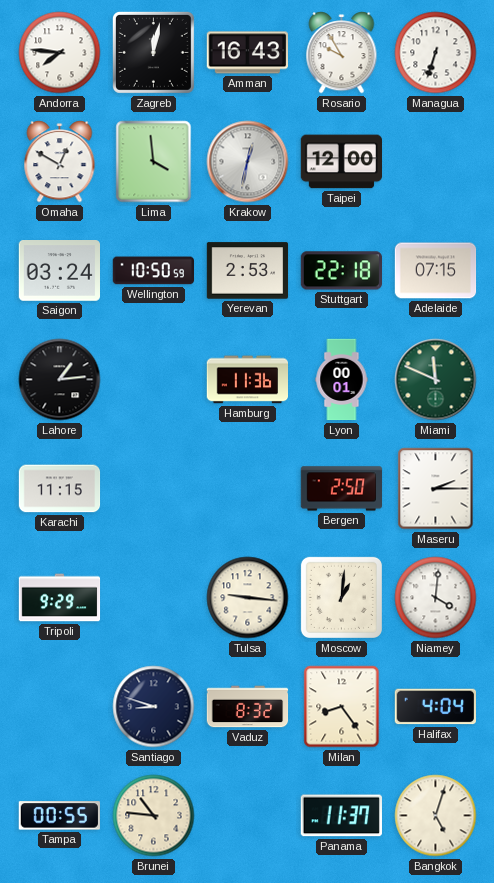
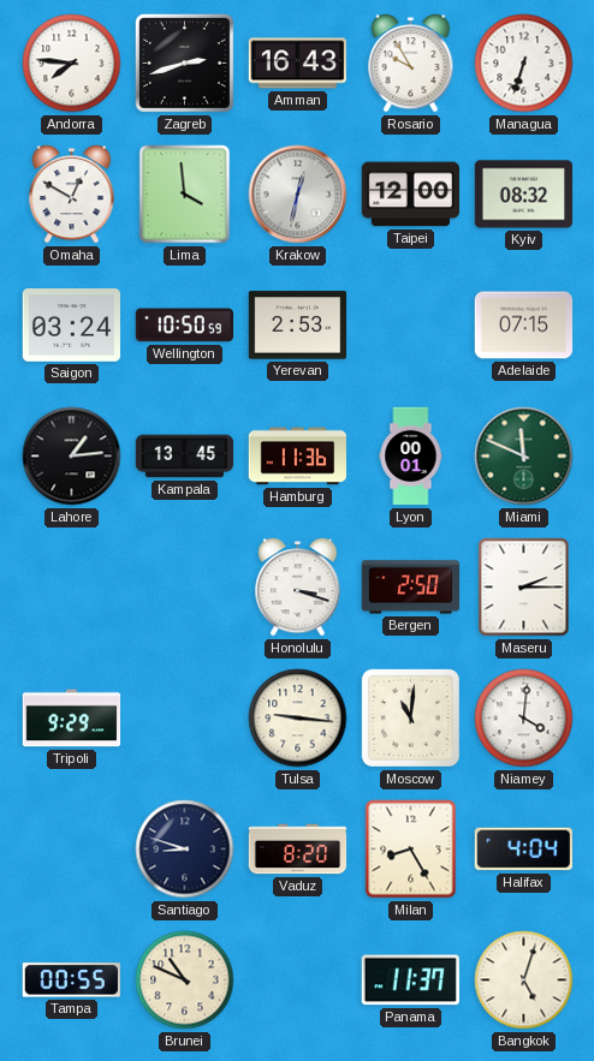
Zagreb: 12:02 -> 2:42
Kyiv: none -> 08:32
Stuttgart: 22:18 -> none
Kampala: none -> 13:45
Karachi: 11:15 -> none
Honolulu: none -> 3:18
Moscow: 1:01 -> 11:01
Vaduz: 8:32 -> 8:20
Milan: 8:24 -> 8:25
Brunei: 10:46 -> 10:49
